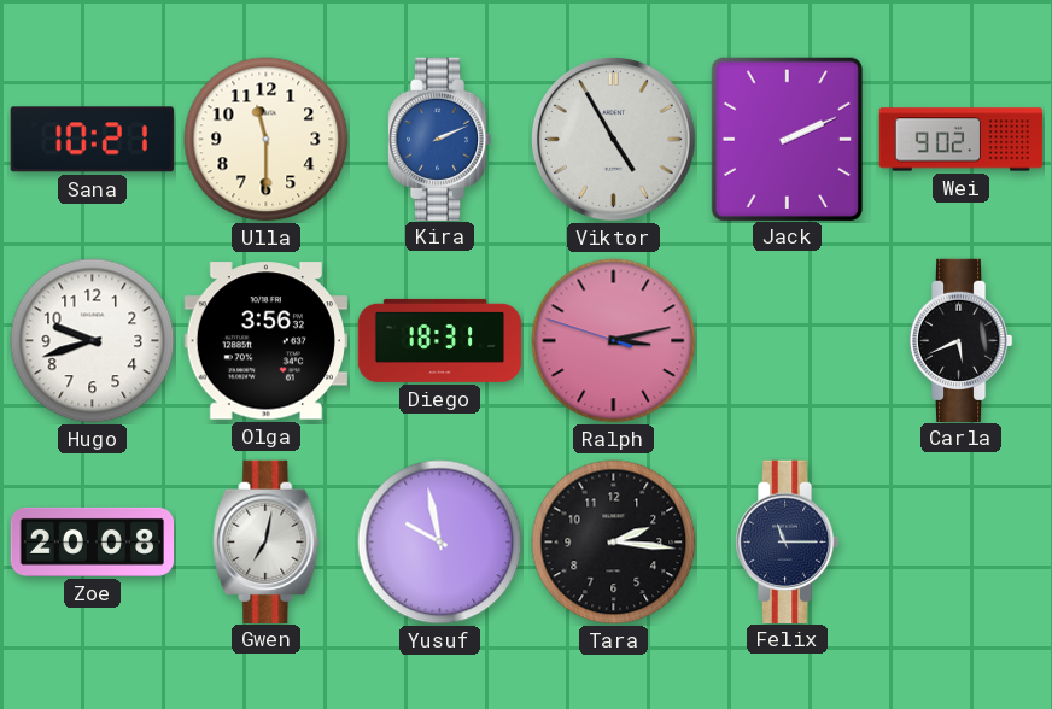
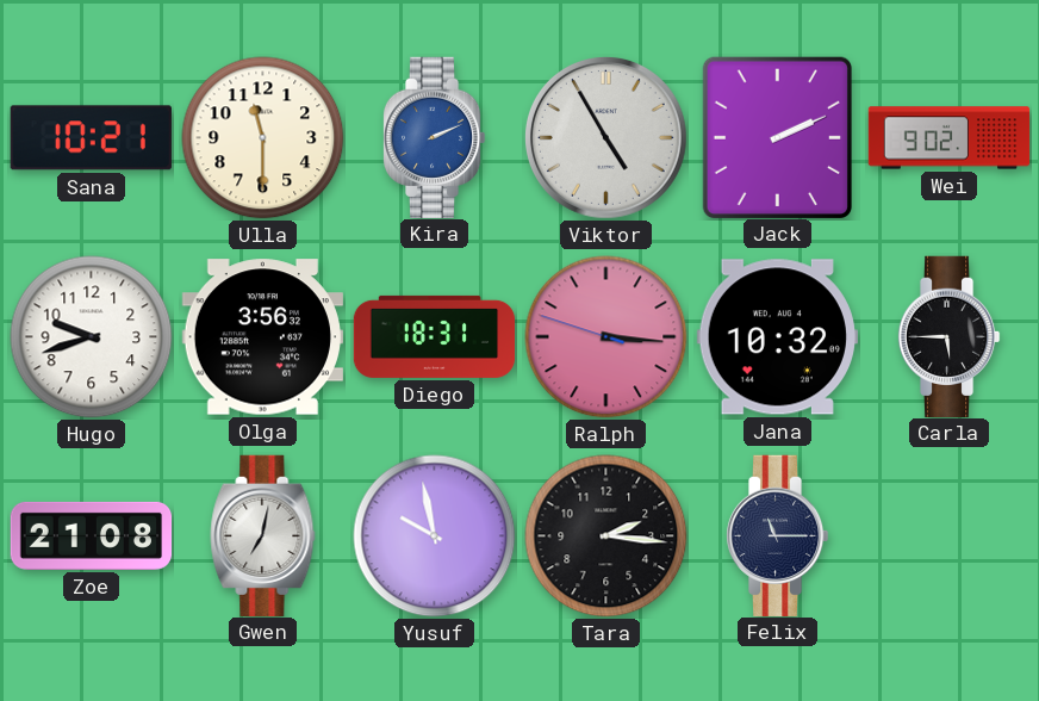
Ralph: 3:12 -> 3:15
Jana: none -> 10:32
Carla: 5:41 -> 5:45
Zoe: 20:08 -> 21:08
